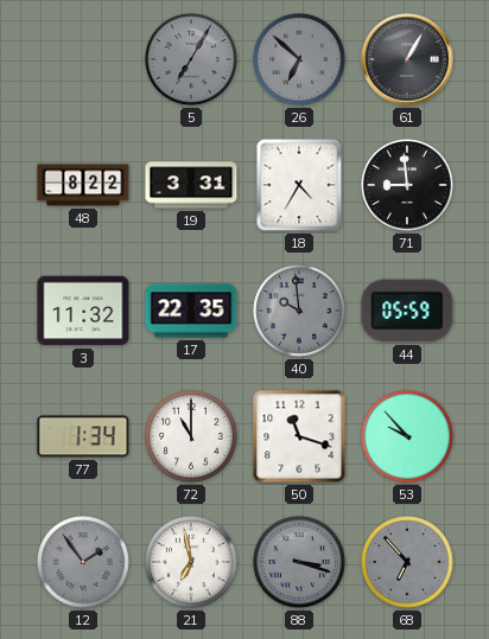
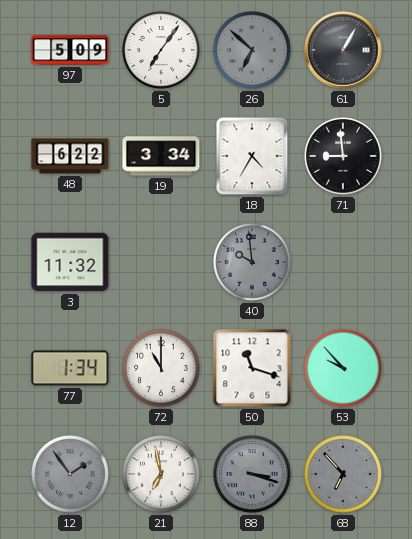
97: none -> 5:09
5: 7:05 -> 7:06
5 dial: grey -> white
48: 8:22 -> 6:22
19: 3:31 -> 3:34
17: 22:35 -> none
44: 05:59 -> none
